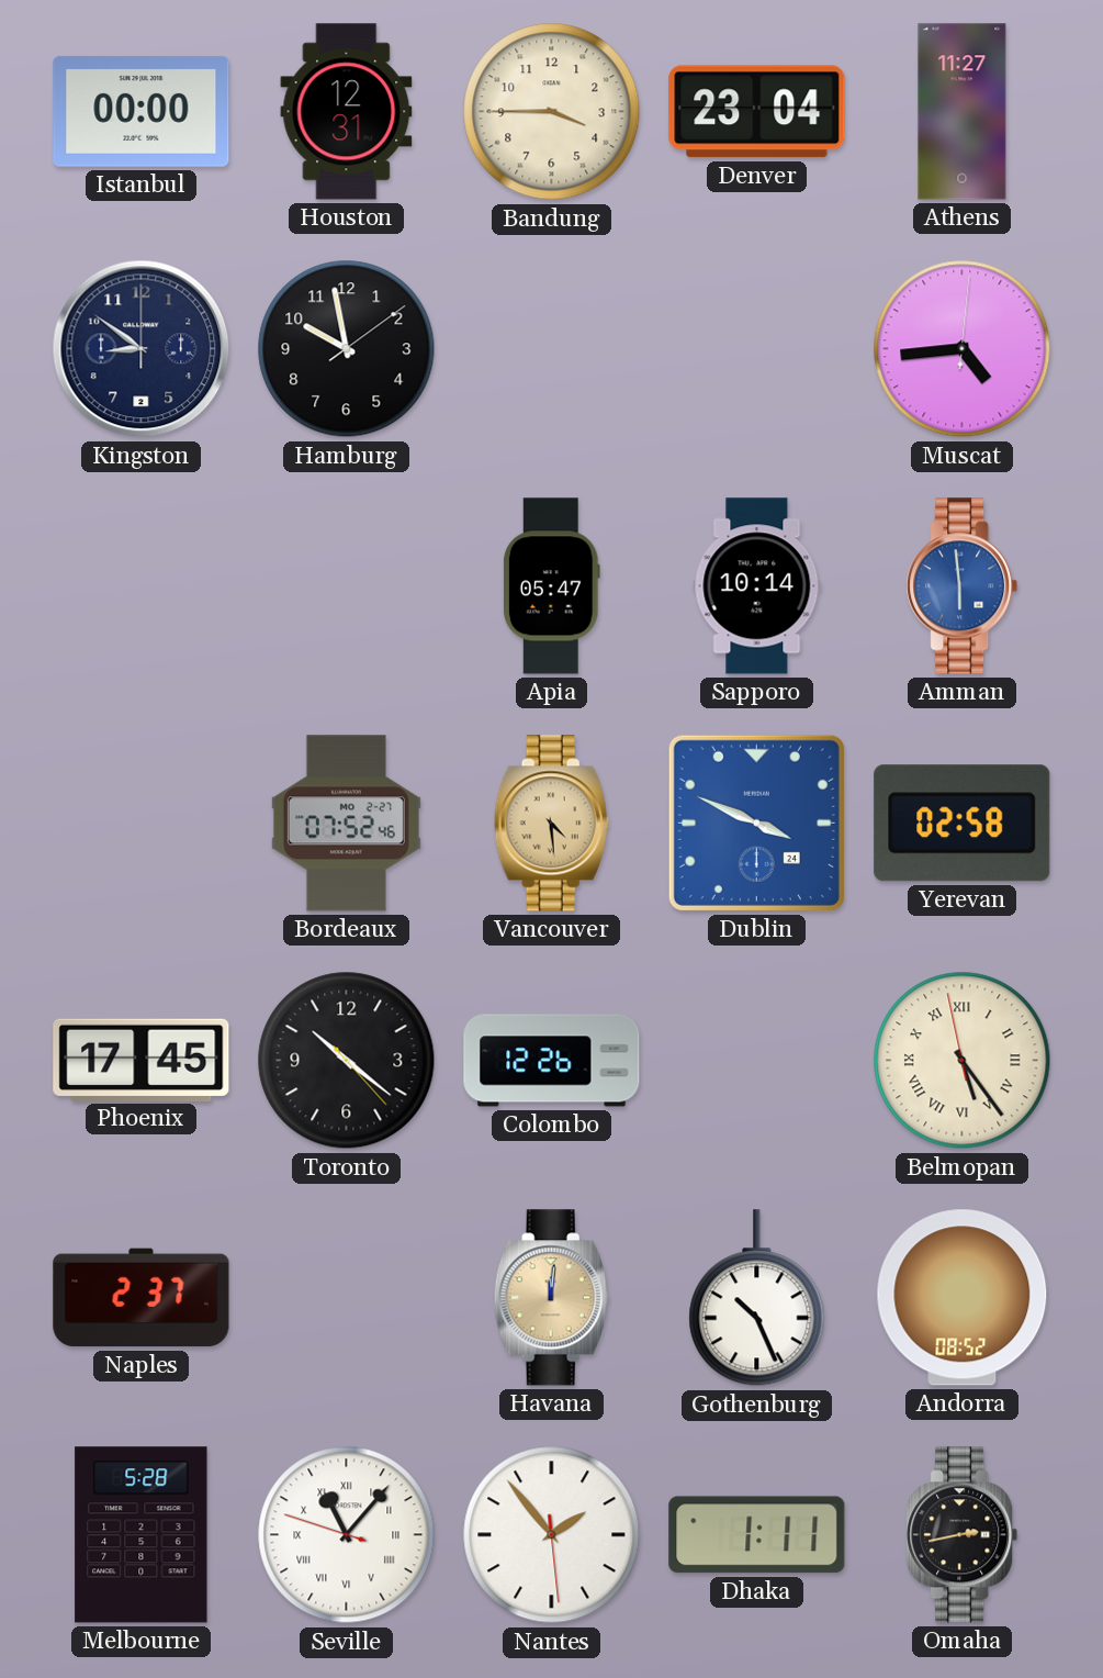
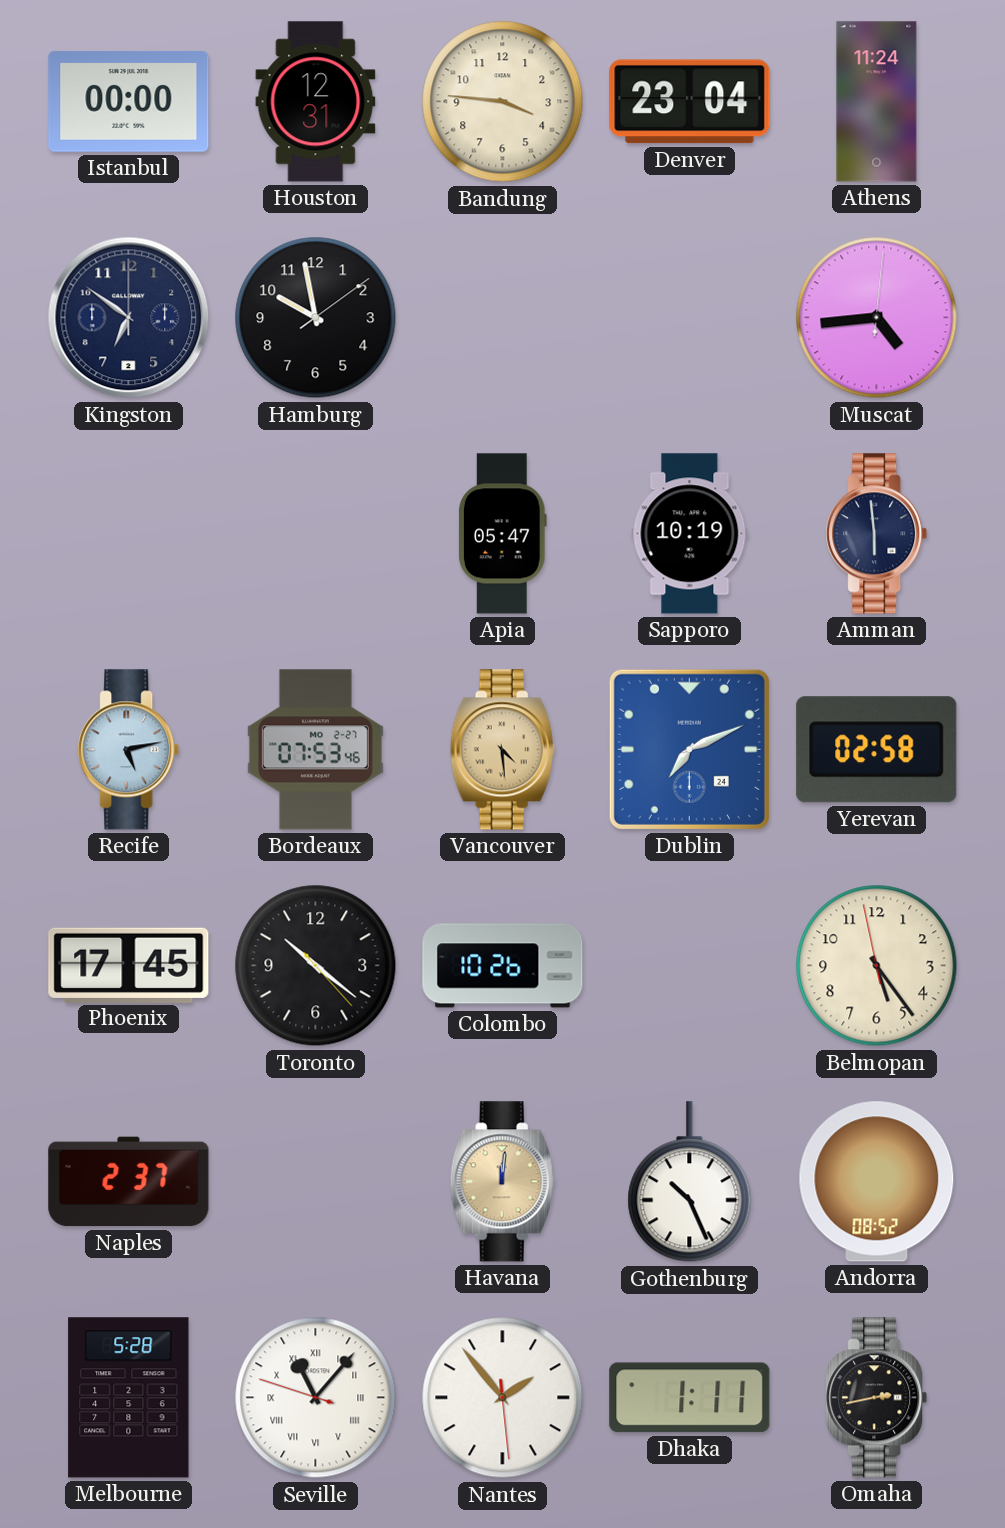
Bandung: 3:45 -> 3:46
Athens: 11:27 -> 11:24
Kingston: 8:51 -> 6:51
Sapporo: 10:14 -> 10:19
Amman dial: blue -> navy
Recife: none -> 5:13
Bordeaux: 07:52 -> 07:53
Dublin: 3:49 -> 7:11
Colombo: 12:26 -> 10:26
Belmopan numerals: Roman -> Arabic
